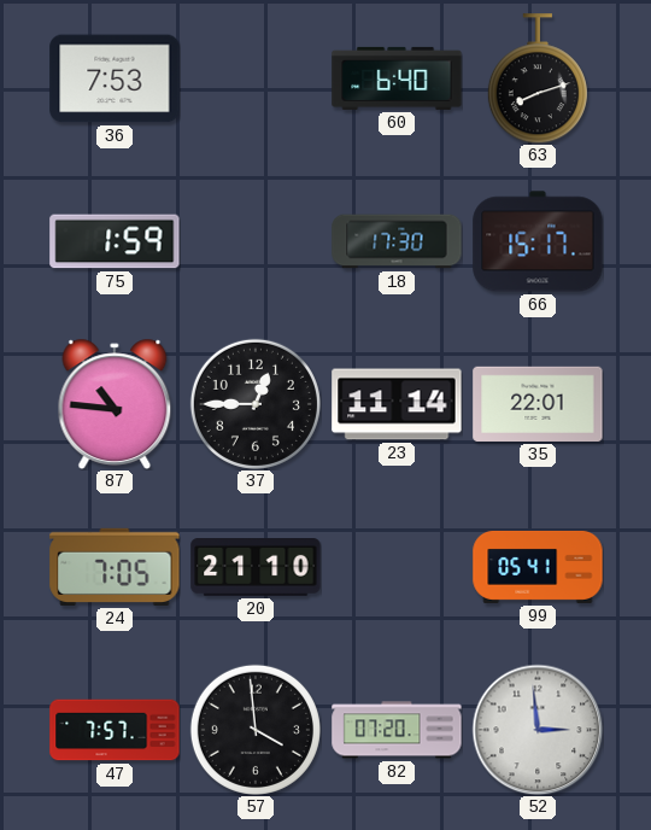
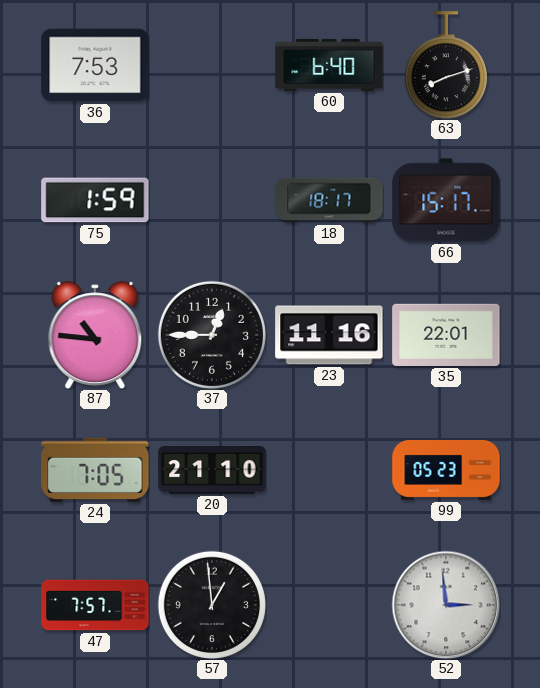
18: 17:30 -> 18:17
23: 11:14 -> 11:16
99: 05:41 -> 05:23
57: 3:59 -> 12:59
82: 07:20 -> none
